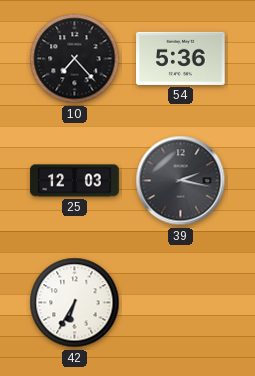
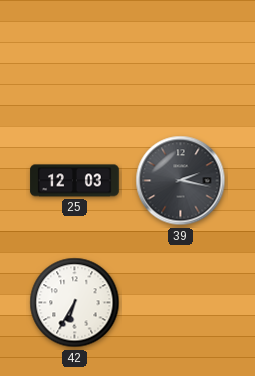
10: 7:23 -> none
54: 5:36 -> none
